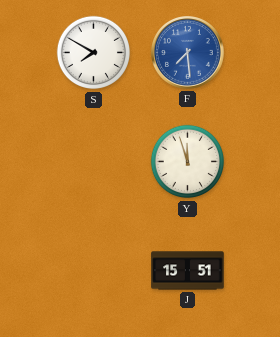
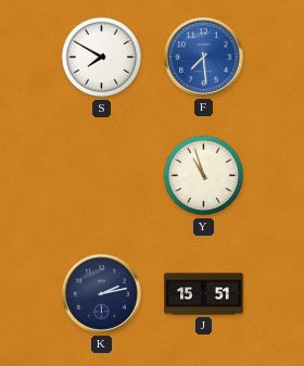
Y: 11:57 -> 10:57
K: none -> 2:13
